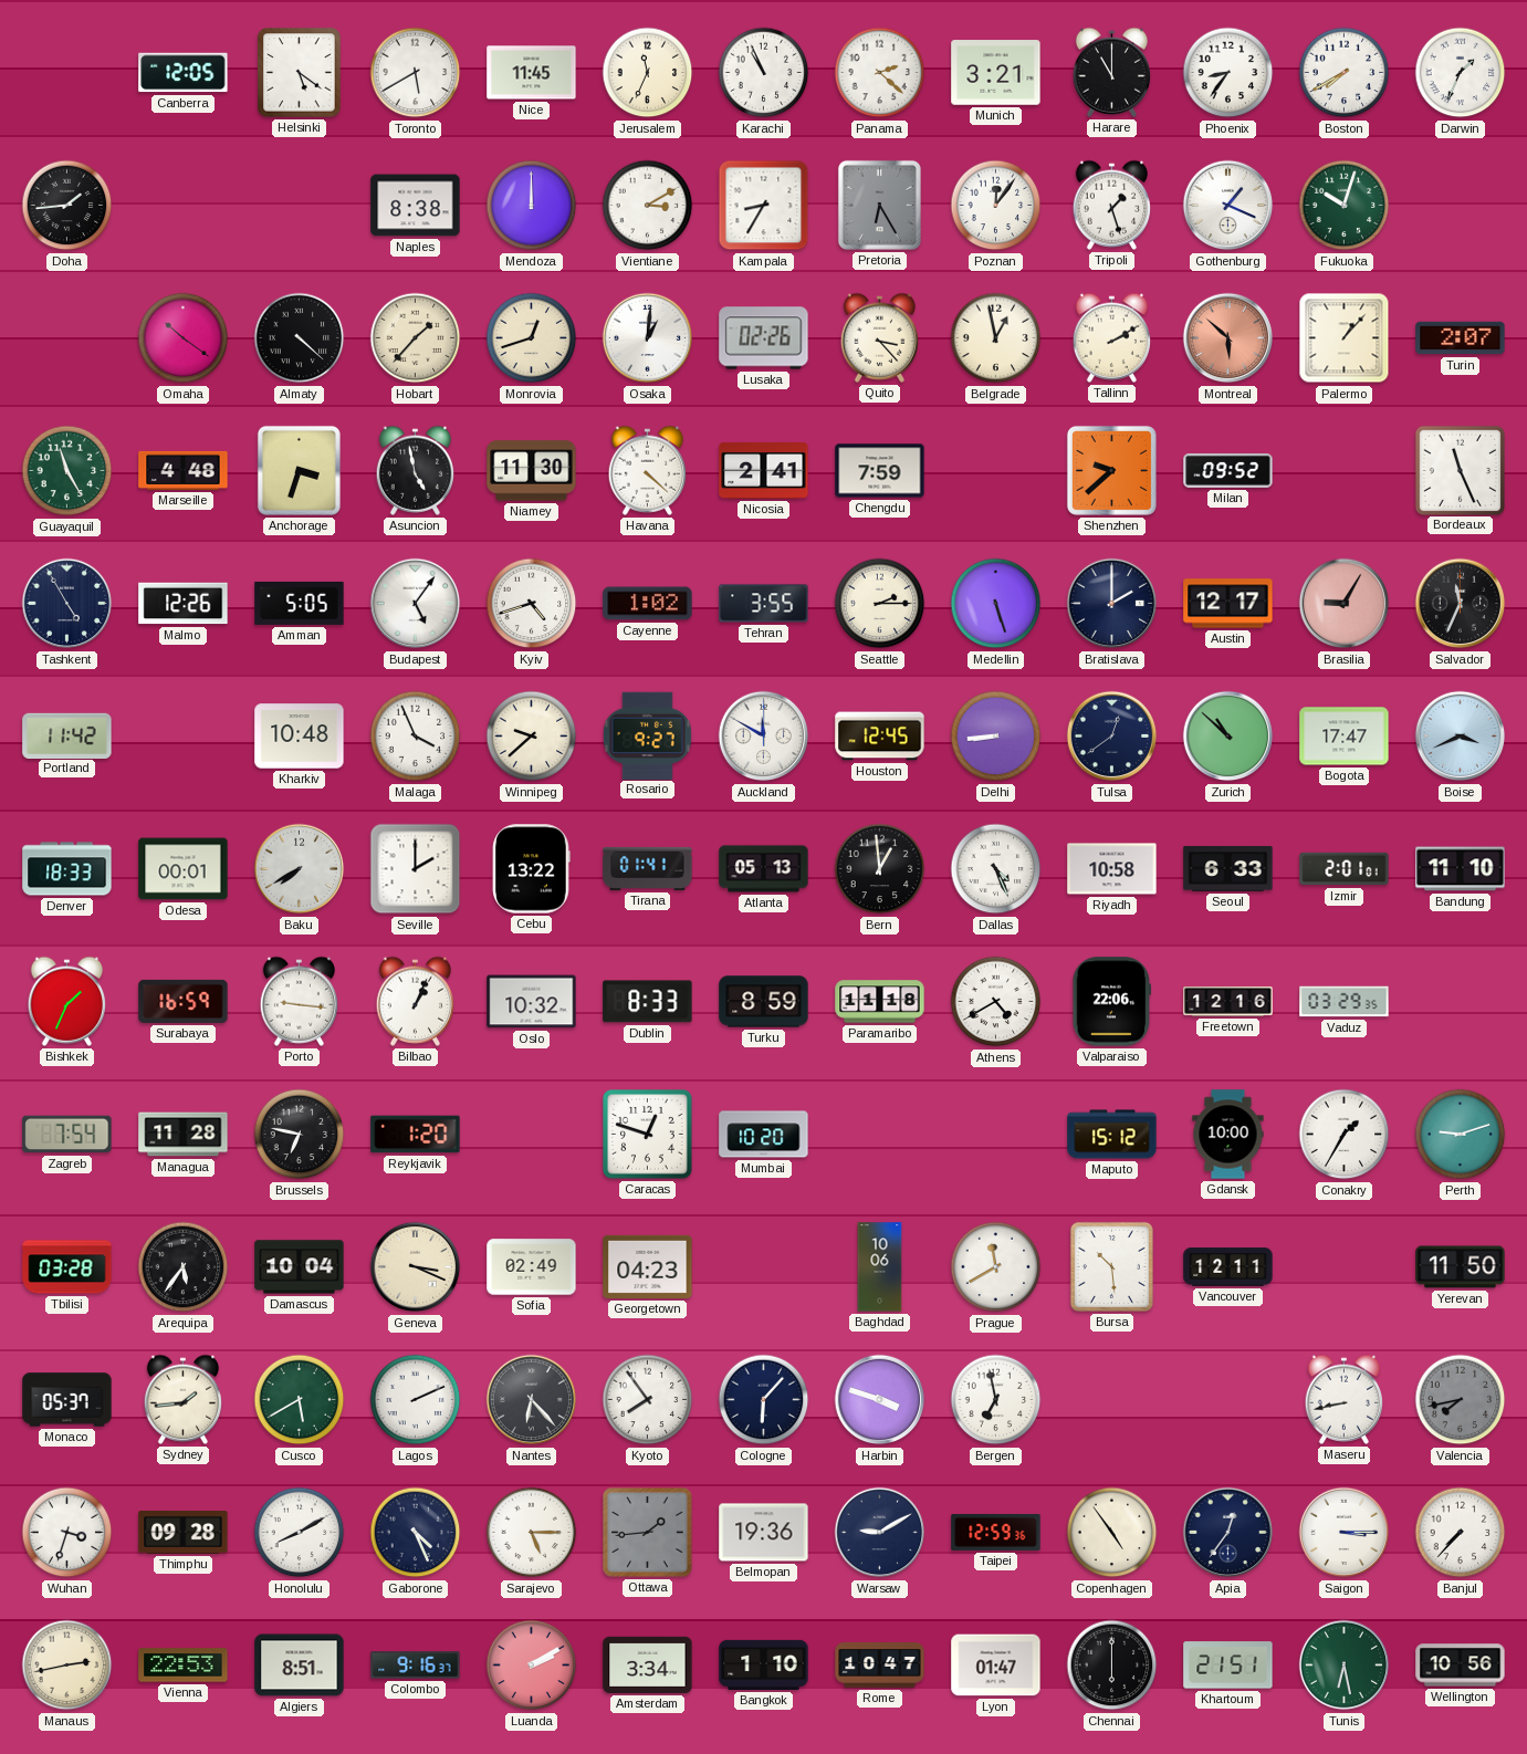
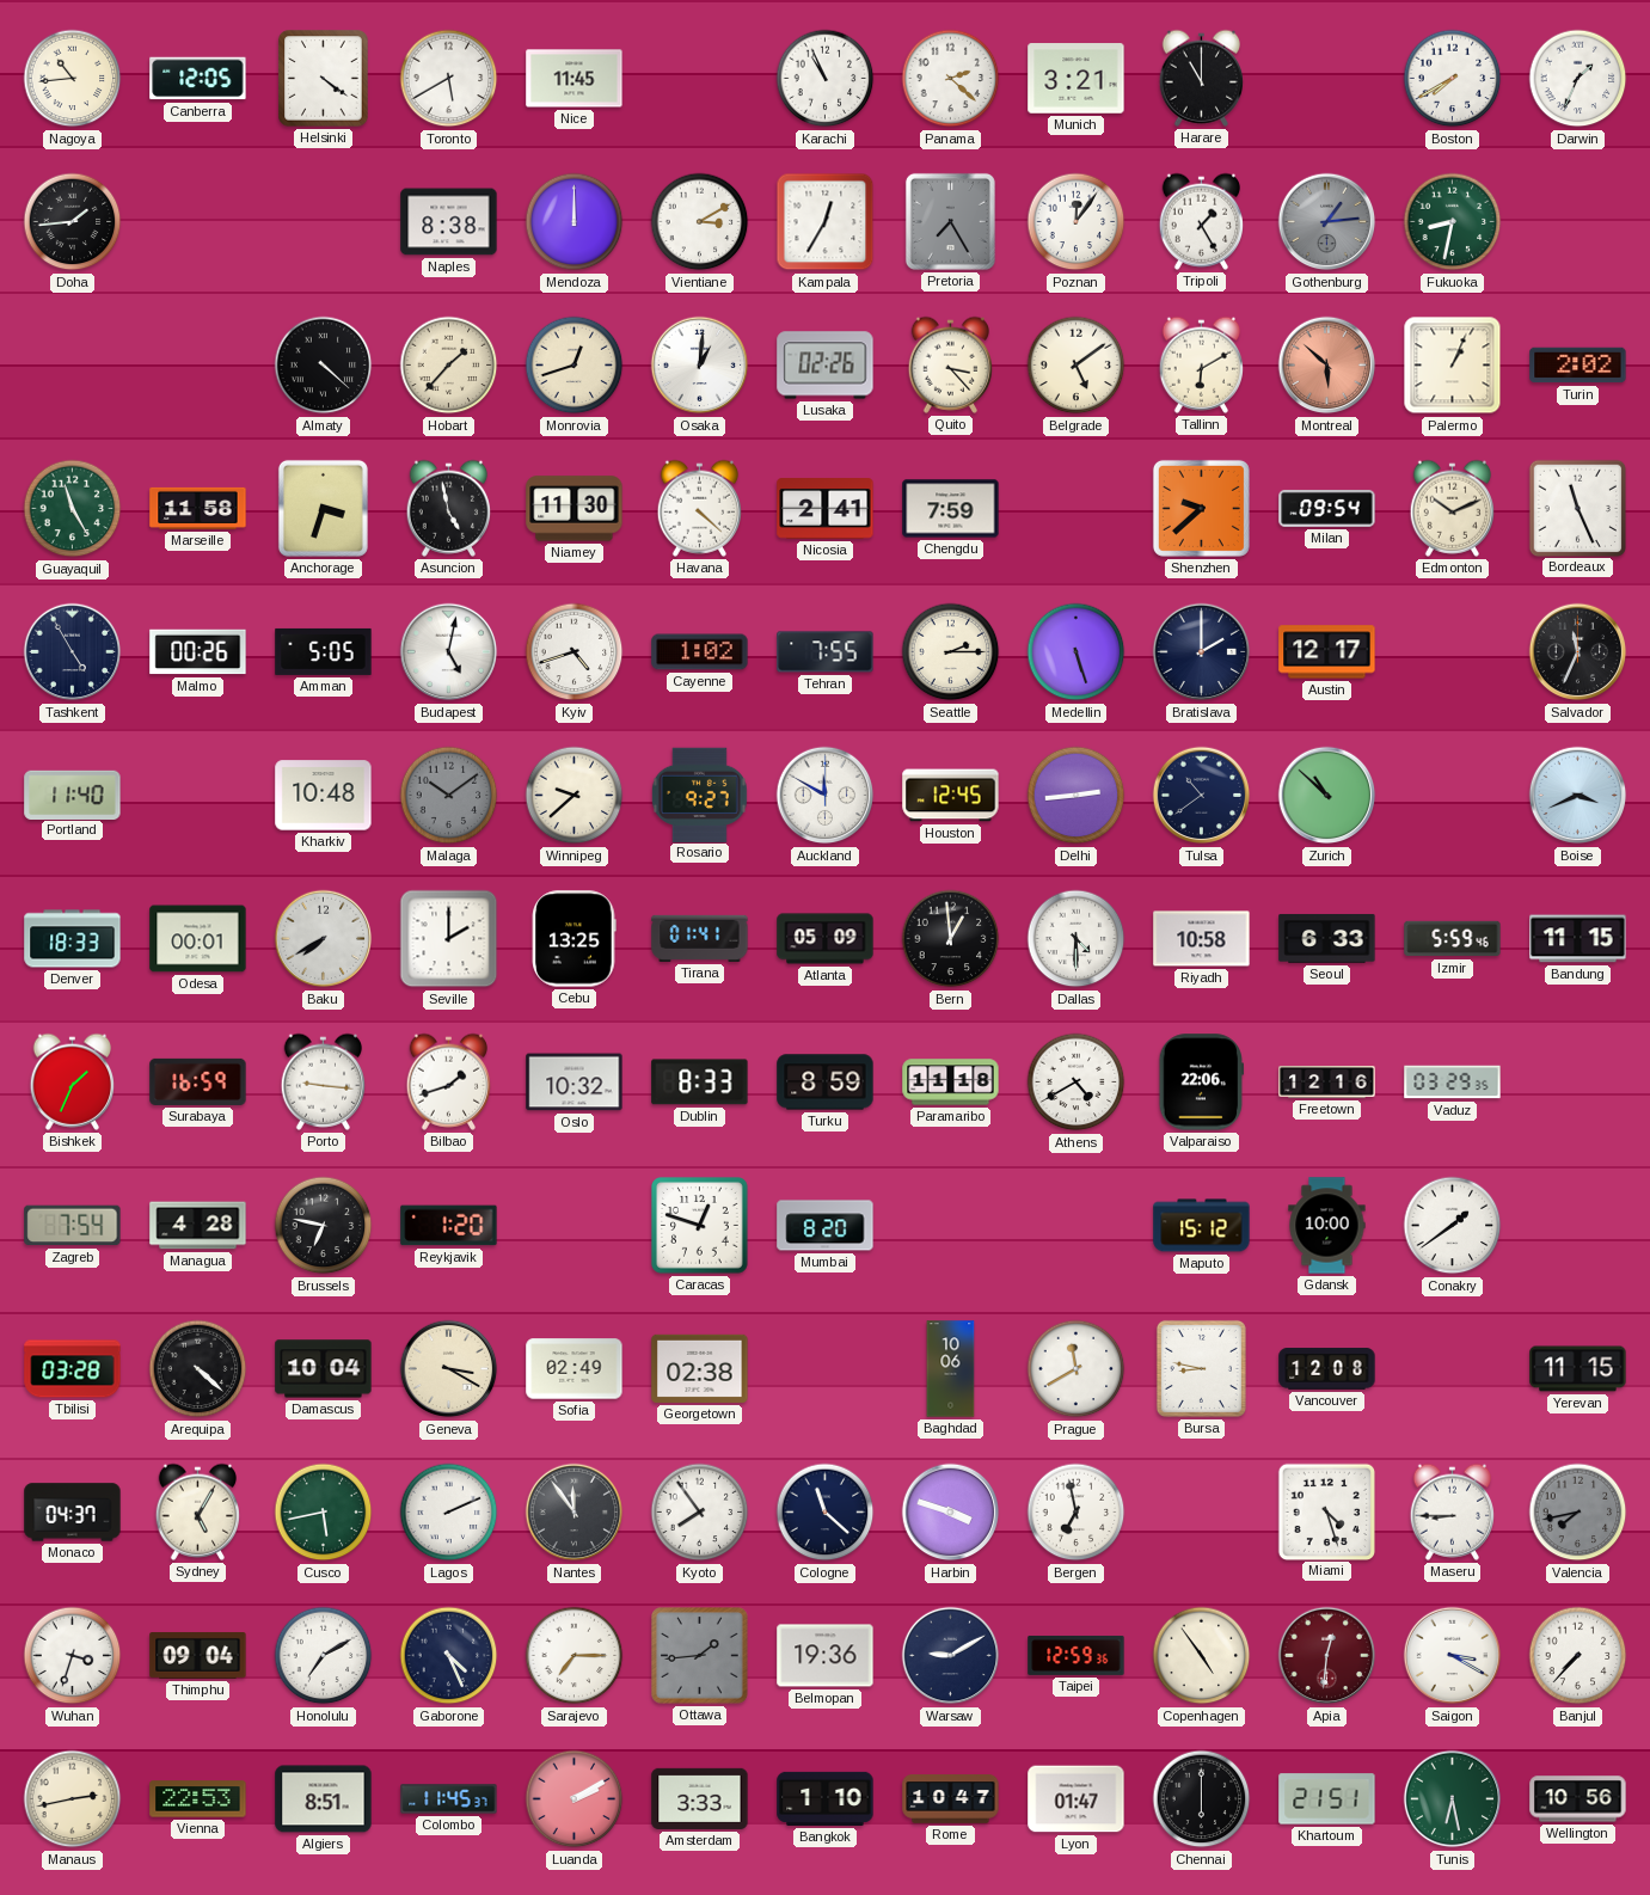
Nagoya: none -> 10:44
Helsinki: 5:21 -> 4:21
Jerusalem: 11:34 -> none
Phoenix: 8:36 -> none
Kampala: 8:35 -> 12:35
Pretoria: 6:25 -> 7:25
Tripoli: 1:27 -> 1:25
Gothenburg: 1:19 -> 1:14
Gothenburg dial: white -> grey
Fukuoka: 10:03 -> 8:32
Omaha: 10:21 -> none
Belgrade: 12:58 -> 5:09
Tallinn: 2:10 -> 6:10
Palermo: 1:07 -> 1:04
Turin: 2:07 -> 2:02
Marseille: 4:48 -> 11:58
Milan: 09:52 -> 09:54
Edmonton: none -> 10:11
Malmo: 12:26 -> 00:26
Budapest: 5:06 -> 5:02
Tehran: 3:55 -> 7:55
Brasilia: 9:05 -> none
Portland: 11:42 -> 11:40
Malaga: 3:56 -> 10:09
Malaga dial: white -> grey
Delhi: 8:44 -> 2:44
Tulsa: 12:39 -> 10:39
Bogota: 17:47 -> none
Cebu: 13:22 -> 13:25
Atlanta: 05:13 -> 05:09
Dallas: 4:26 -> 4:30
Izmir: 2:01 -> 5:59
Bandung: 11:10 -> 11:15
Bilbao: 1:04 -> 1:42
Managua: 11:28 -> 4:28
Mumbai: 10:20 -> 8:20
Conakry: 1:35 -> 1:39
Perth: 9:12 -> none
Arequipa: 5:36 -> 4:22
Geneva: 3:19 -> 3:20
Georgetown: 04:23 -> 02:38
Bursa: 10:29 -> 8:47
Vancouver: 12:11 -> 12:08
Yerevan: 11:50 -> 11:15
Monaco: 05:37 -> 04:37
Sydney: 1:44 -> 5:05
Cusco: 5:40 -> 5:43
Nantes: 6:23 -> 11:54
Cologne: 6:07 -> 11:22
Miami: none -> 4:27
Maseru: 8:43 -> 8:45
Thimphu: 09:28 -> 09:04
Honolulu: 8:10 -> 7:10
Sarajevo: 5:15 -> 7:15
Apia: 12:36 -> 12:31
Apia dial: navy -> burgundy
Saigon: 3:15 -> 3:20
Colombo: 9:16 -> 11:45
Amsterdam: 3:34 -> 3:33
